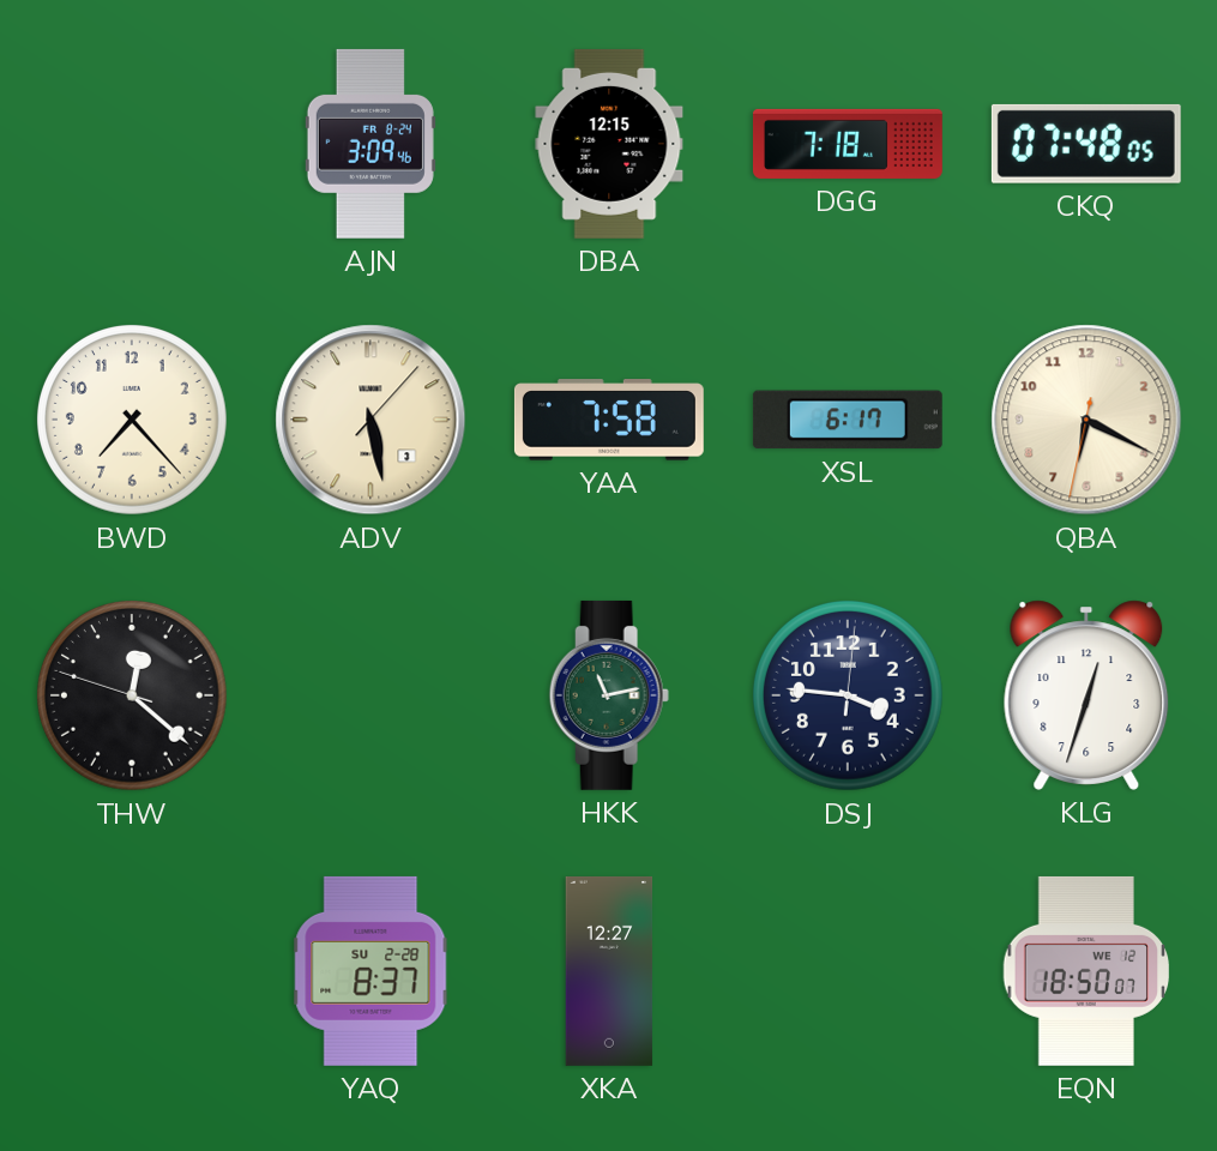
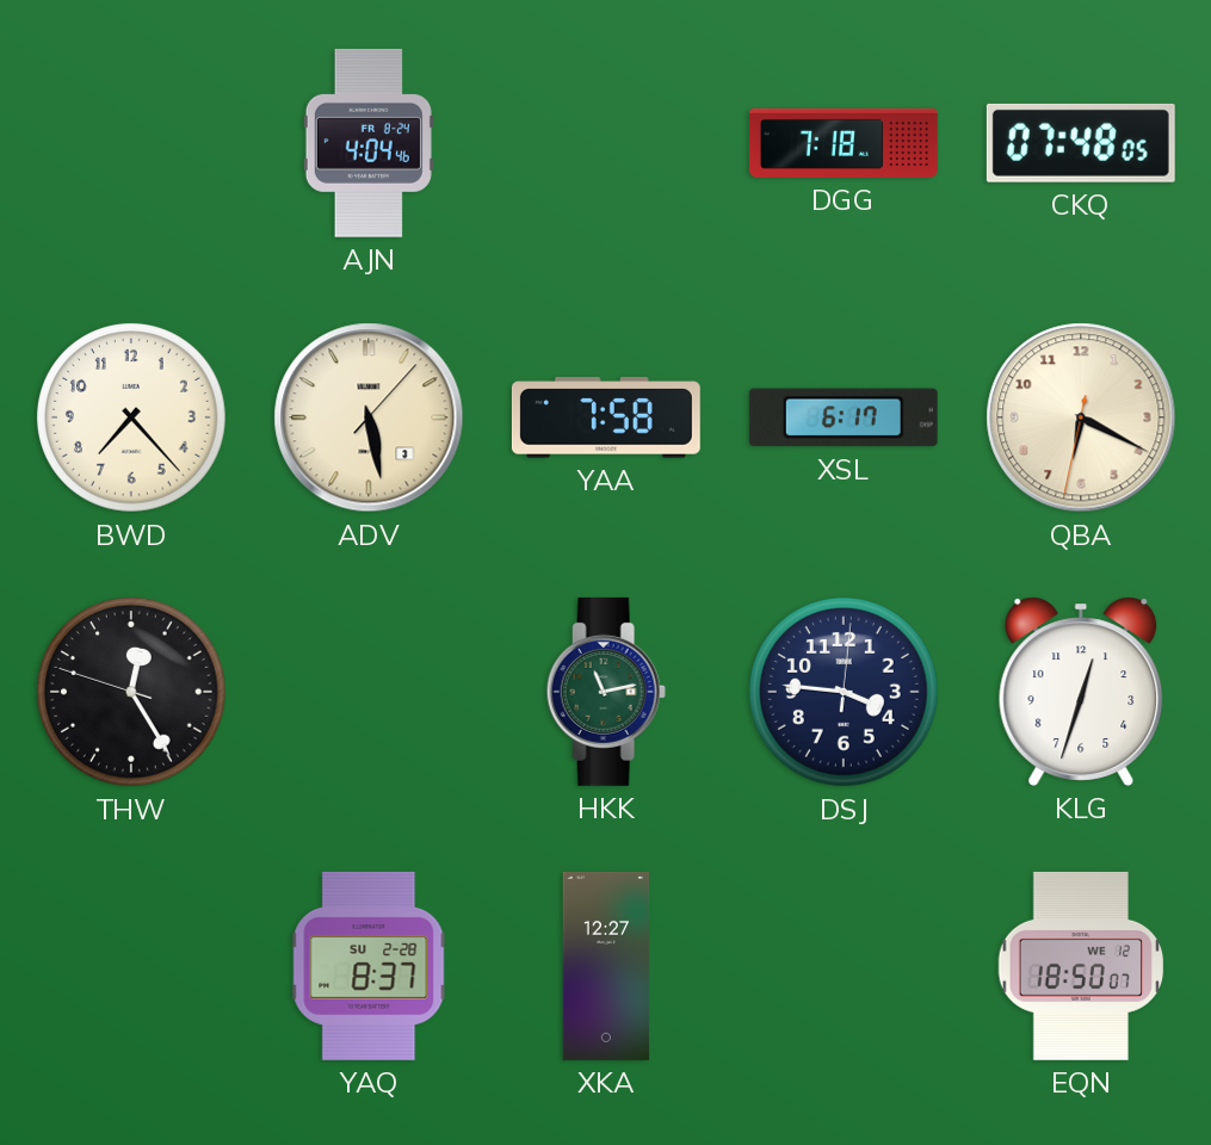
AJN: 3:09 -> 4:04
DBA: 12:15 -> none
THW: 12:21 -> 12:24
